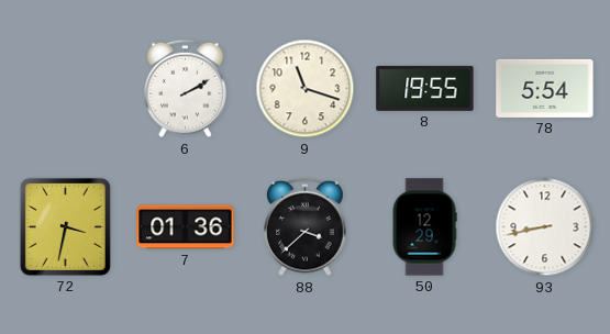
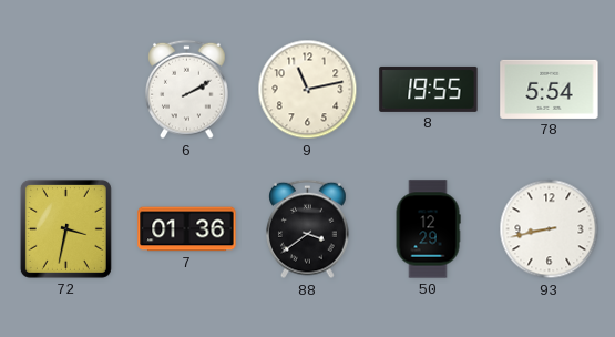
9: 11:18 -> 11:13
88: 3:38 -> 3:39
